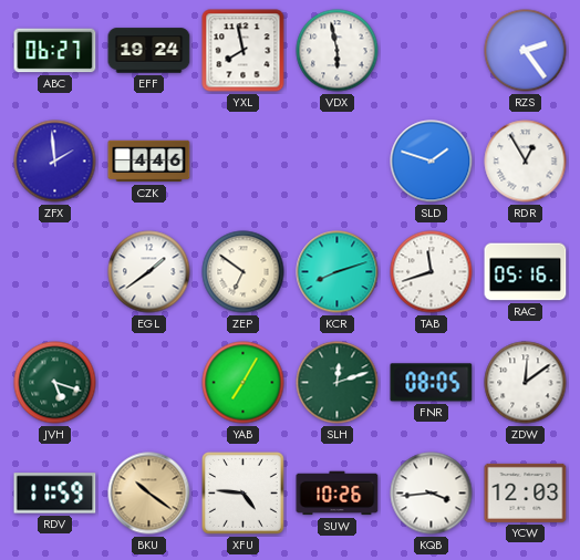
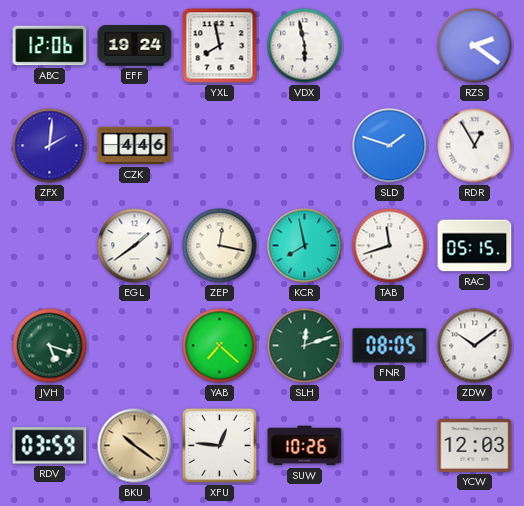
ABC: 06:27 -> 12:06
RZS: 2:24 -> 2:21
ZFX: 1:59 -> 2:01
ZEP: 6:51 -> 12:17
KCR: 8:12 -> 7:58
RAC: 05:16 -> 05:15
YAB: 7:05 -> 7:22
ZDW: 12:09 -> 10:09
RDV: 11:59 -> 03:59
XFU: 4:46 -> 12:46
KQB: 3:44 -> none
